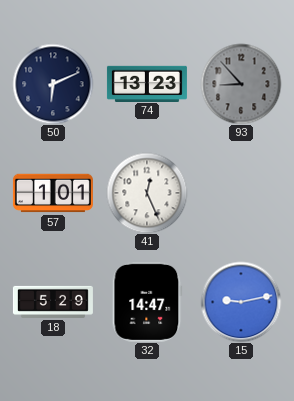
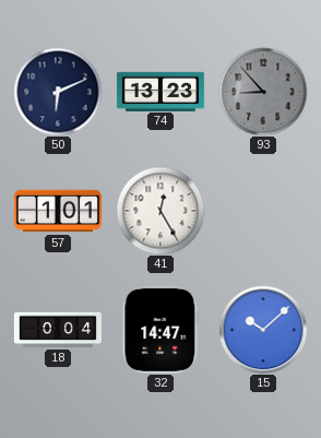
41: 12:26 -> 12:25
18: 5:29 -> 0:04
15: 9:13 -> 10:08
